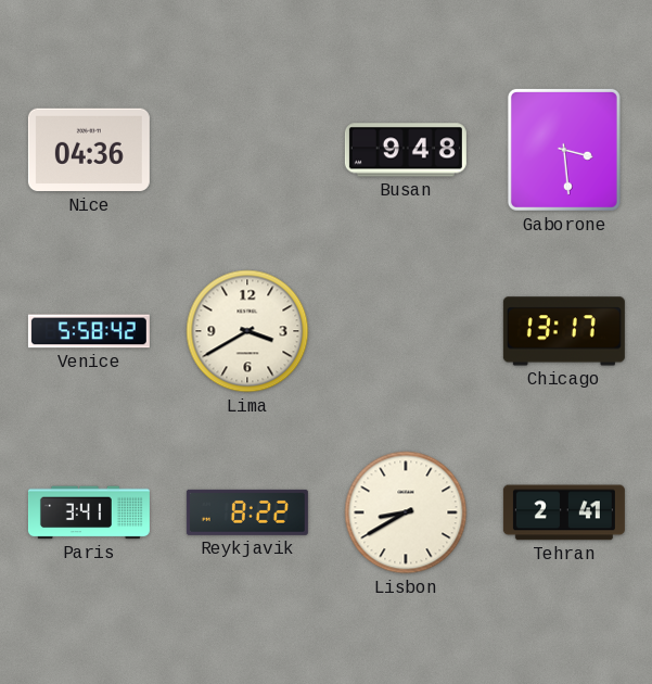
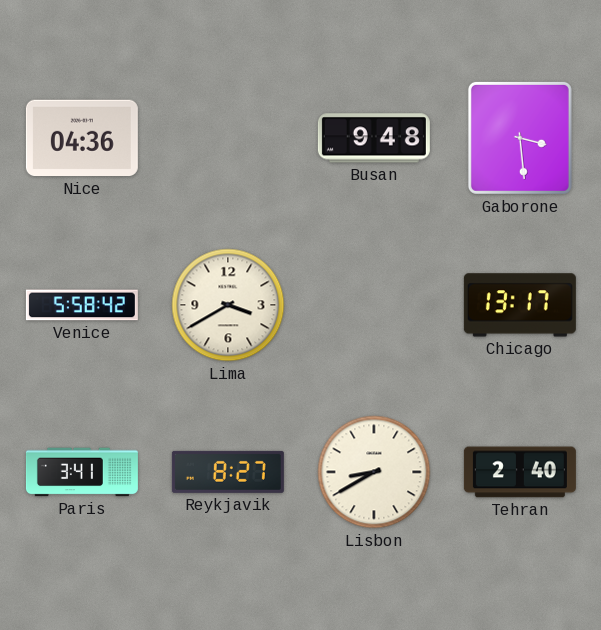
Reykjavik: 8:22 -> 8:27
Tehran: 2:41 -> 2:40
